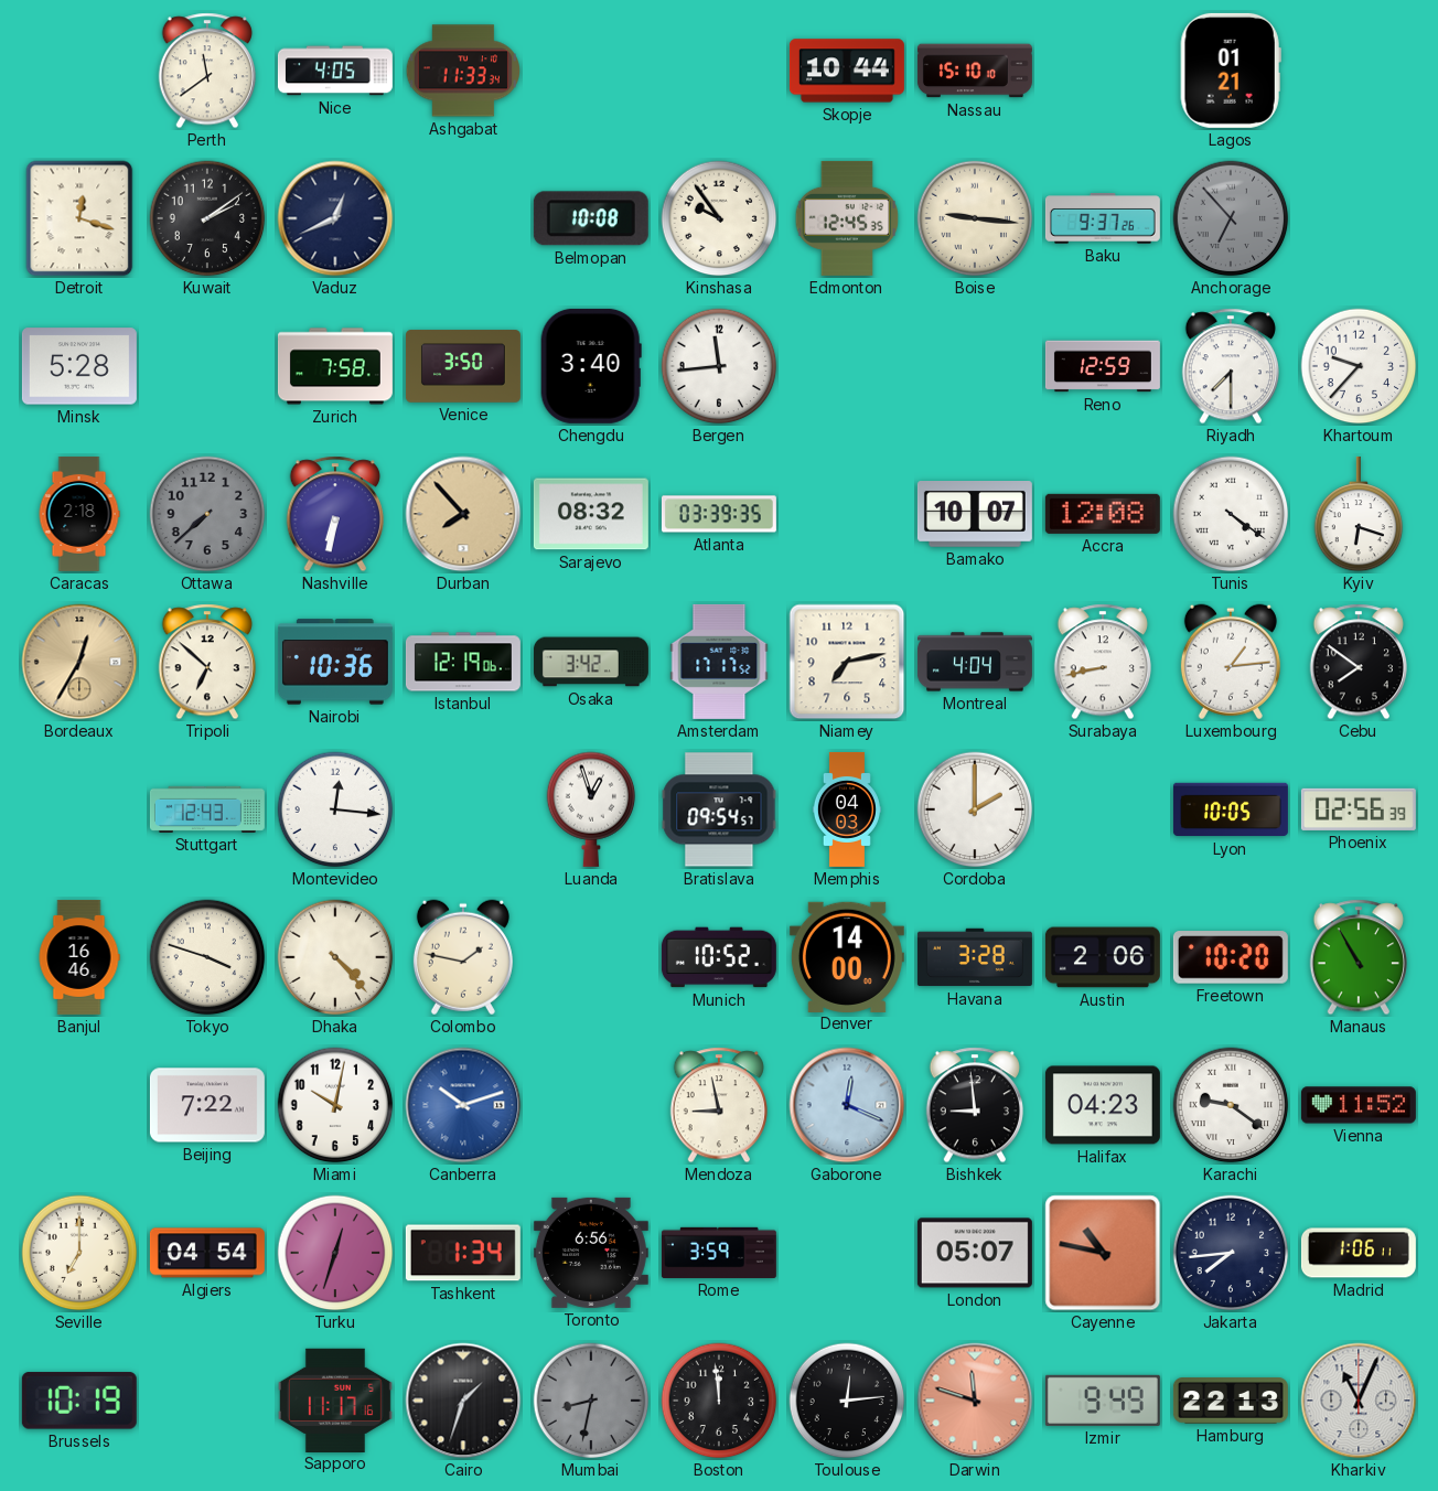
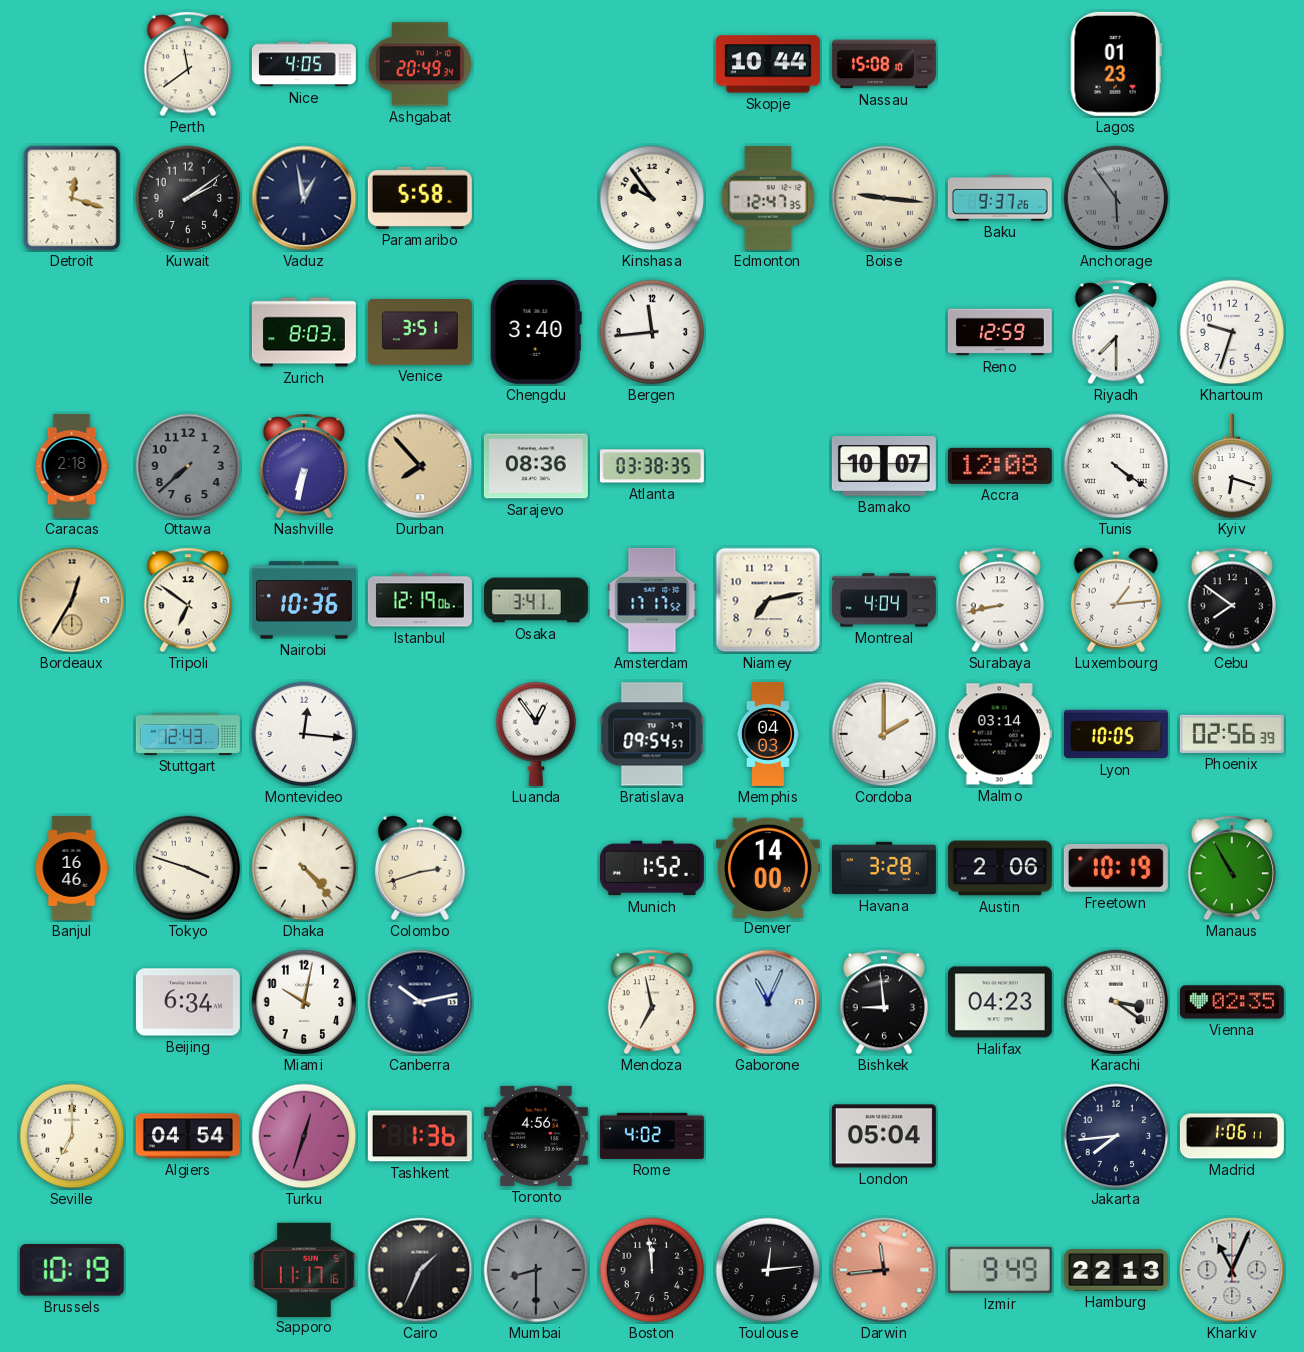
Ashgabat: 11:33 -> 20:49
Nassau: 15:10 -> 15:08
Lagos: 01:21 -> 01:23
Vaduz: 12:41 -> 12:58
Paramaribo: none -> 5:58
Belmopan: 10:08 -> none
Edmonton: 12:45 -> 12:47
Anchorage: 6:53 -> 5:54
Minsk: 5:28 -> none
Zurich: 7:58 -> 8:03
Venice: 3:50 -> 3:51
Khartoum: 9:37 -> 9:33
Sarajevo: 08:32 -> 08:36
Atlanta: 03:39 -> 03:38
Tripoli: 6:52 -> 6:51
Osaka: 3:42 -> 3:41
Luanda: 12:57 -> 12:54
Malmo: none -> 03:14
Colombo: 1:47 -> 2:42
Munich: 10:52 -> 1:52
Freetown: 10:20 -> 10:19
Beijing: 7:22 -> 6:34
Canberra: 10:12 -> 10:13
Canberra dial: blue -> navy
Mendoza: 8:58 -> 6:58
Gaborone: 12:19 -> 11:04
Karachi: 9:21 -> 3:21
Vienna: 11:52 -> 02:35
Tashkent: 1:34 -> 1:36
Toronto: 6:56 -> 4:56
Rome: 3:59 -> 4:02
London: 05:07 -> 05:04
Cayenne: 10:47 -> none
Cairo: 1:33 -> 1:34
Mumbai: 8:32 -> 8:30
Darwin: 11:48 -> 11:44
